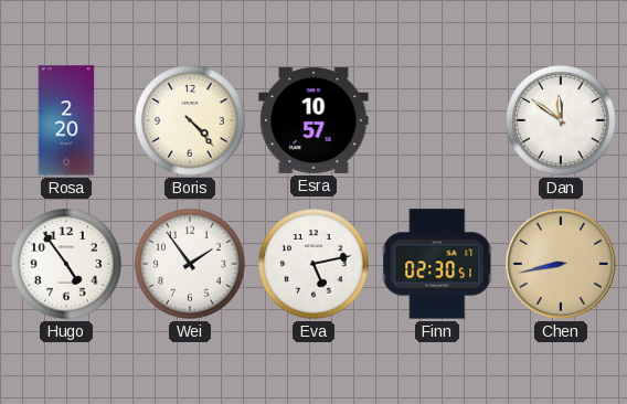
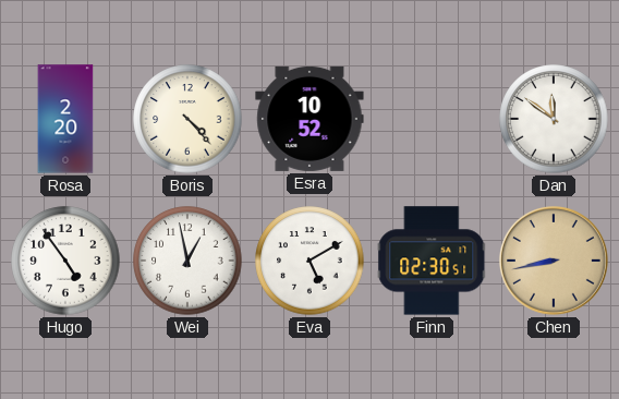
Esra: 10:57 -> 10:52
Wei: 1:54 -> 12:58
Eva: 5:13 -> 5:10
